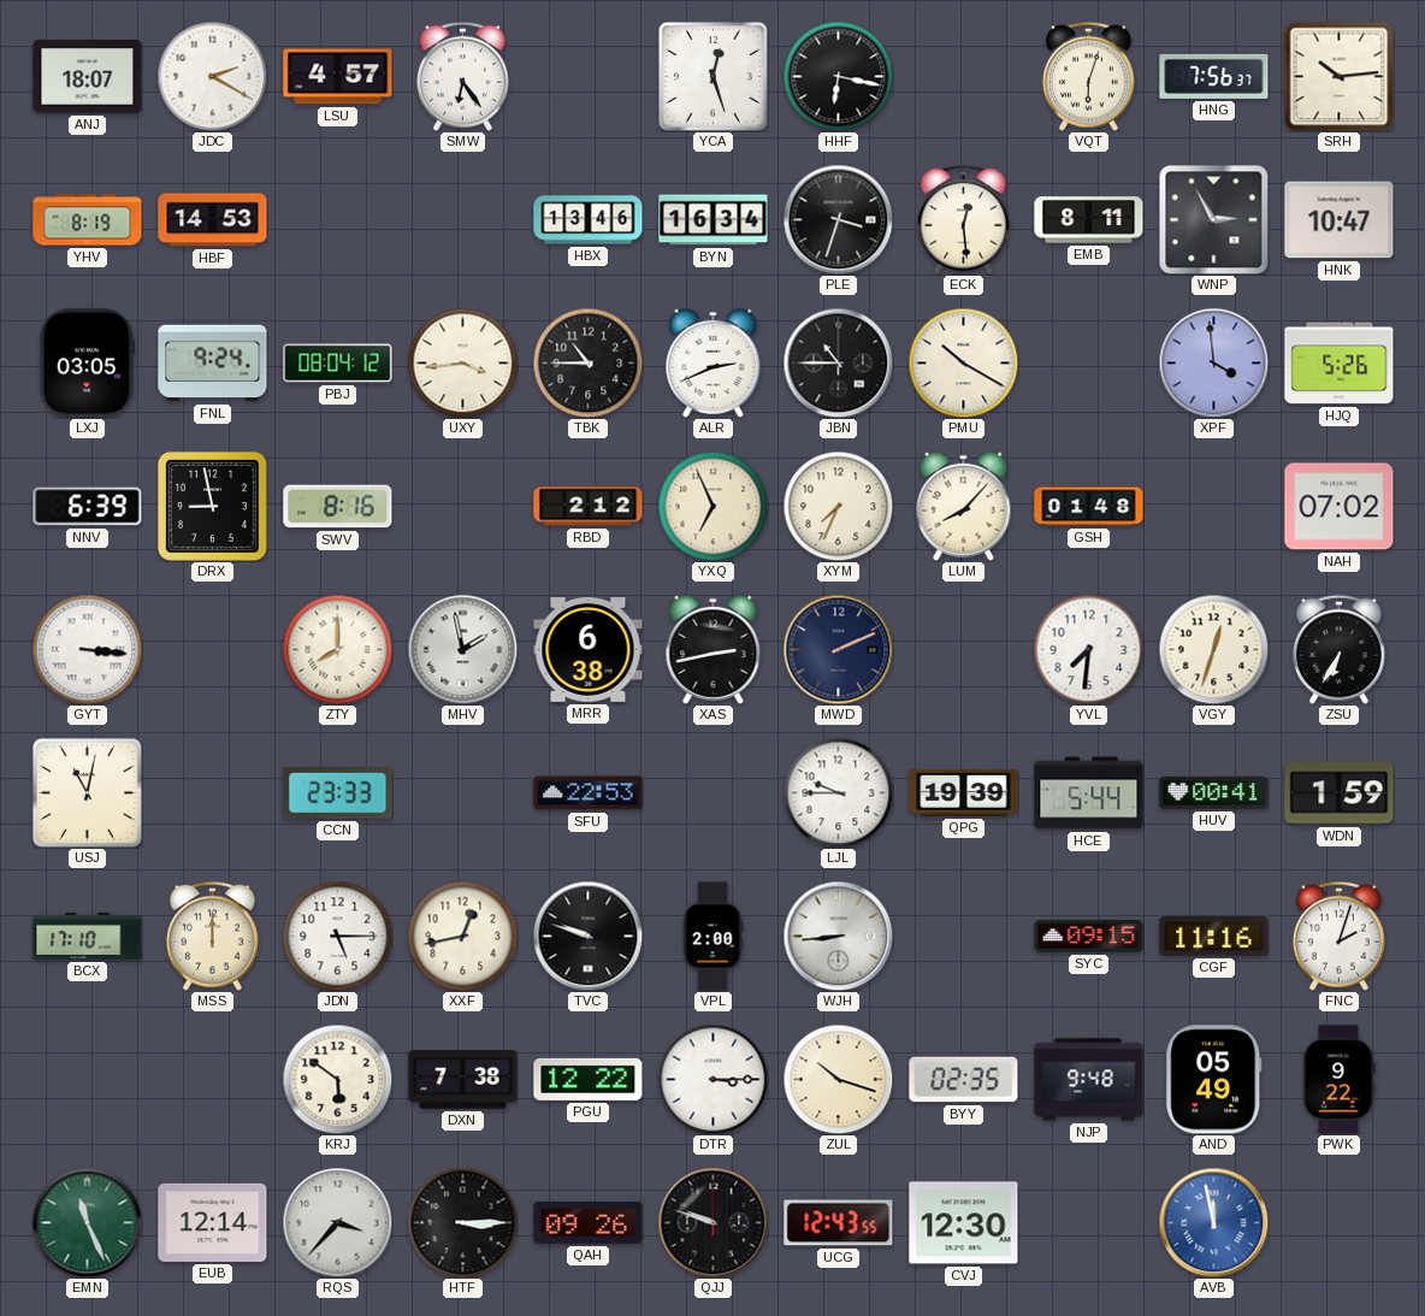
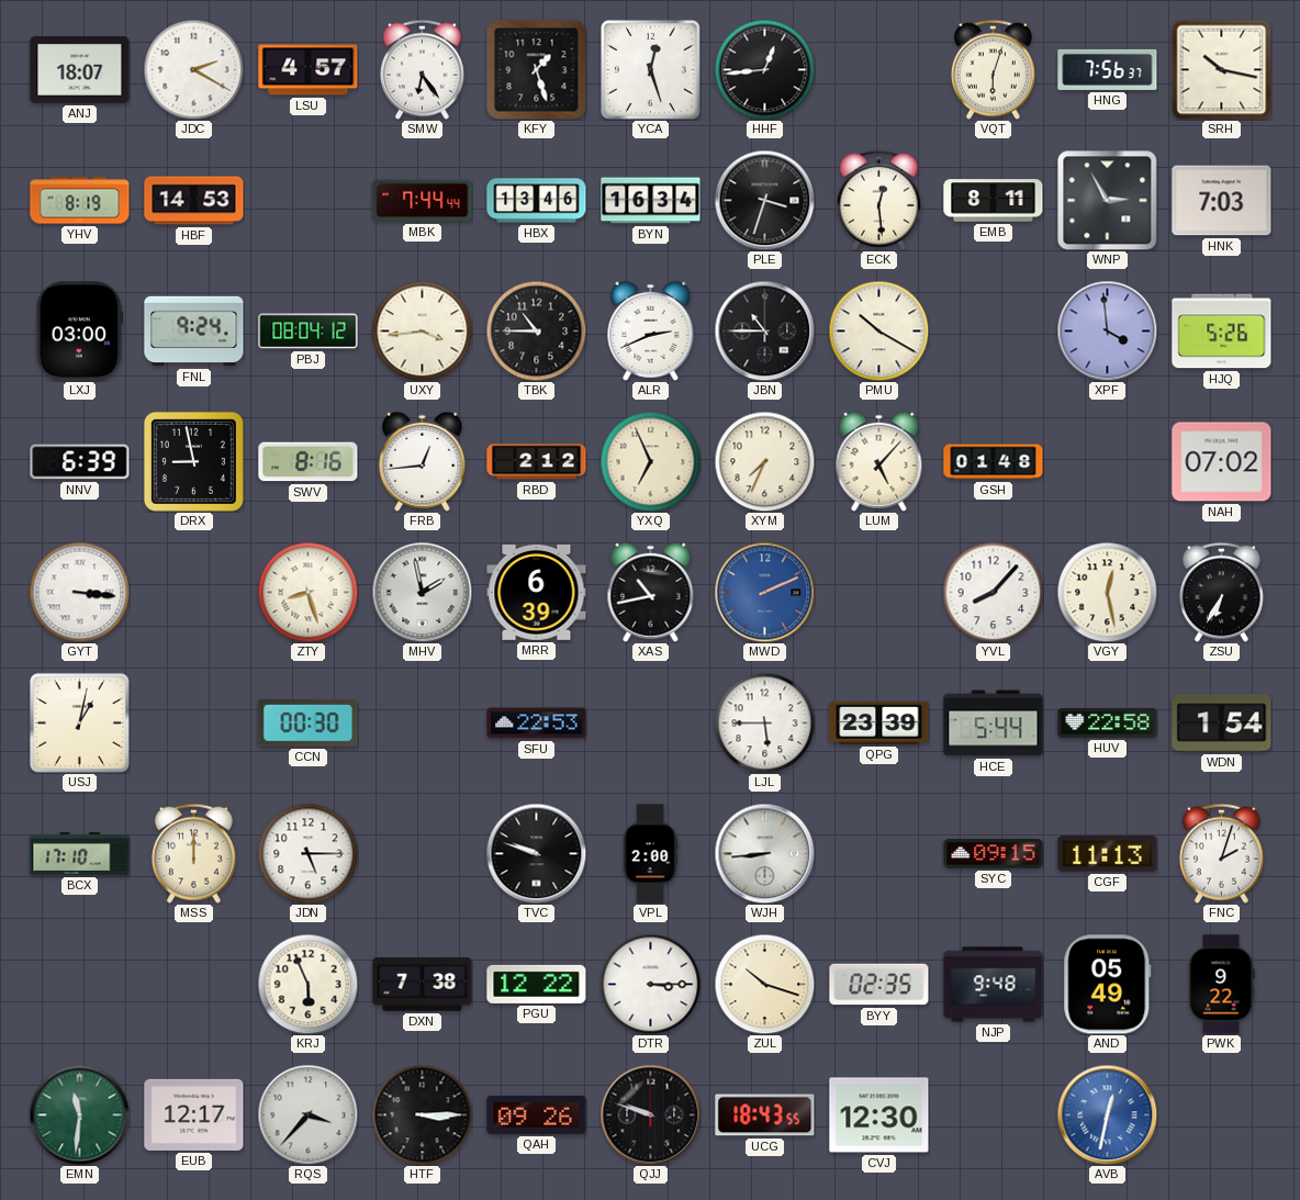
KFY: none -> 1:27
HHF: 6:17 -> 12:44
SRH: 10:14 -> 10:17
MBK: none -> 7:44
HNK: 10:47 -> 7:03
LXJ: 03:05 -> 03:00
FRB: none -> 12:44
LUM: 8:07 -> 5:07
ZTY: 8:00 -> 8:27
MRR: 6:38 -> 6:39
XAS: 2:43 -> 10:43
MWD dial: navy -> blue
YVL: 7:31 -> 8:07
VGY: 12:33 -> 12:28
USJ: 11:02 -> 1:02
CCN: 23:33 -> 00:30
LJL: 9:45 -> 5:45
QPG: 19:39 -> 23:39
HUV: 00:41 -> 22:58
WDN: 1:59 -> 1:54
XXF: 12:43 -> none
CGF: 11:16 -> 11:13
KRJ: 5:51 -> 5:56
EMN: 11:26 -> 11:31
EUB: 12:14 -> 12:17
UCG: 12:43 -> 18:43
AVB: 11:58 -> 12:32
